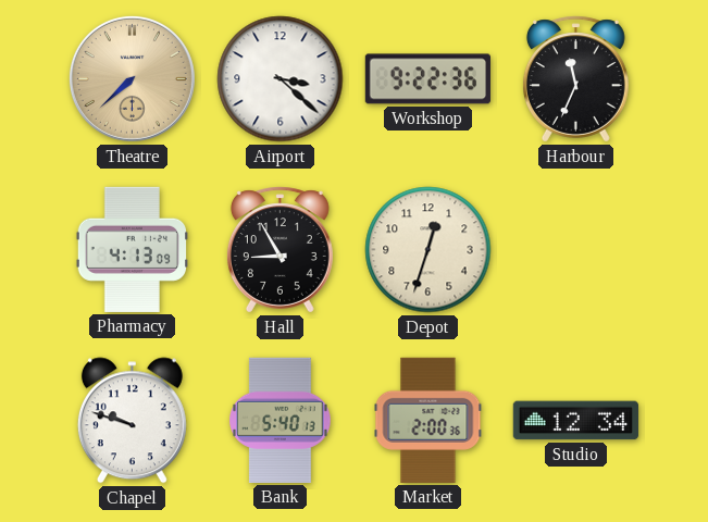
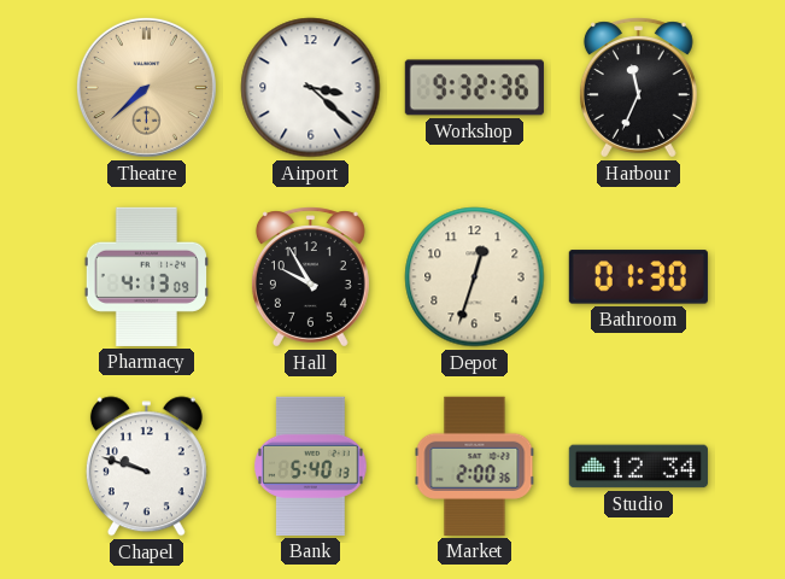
Workshop: 9:22 -> 9:32
Hall: 8:55 -> 9:55
Bathroom: none -> 01:30
